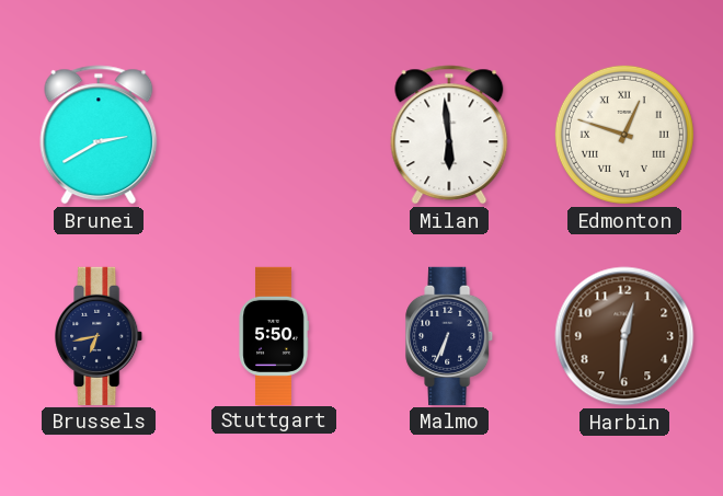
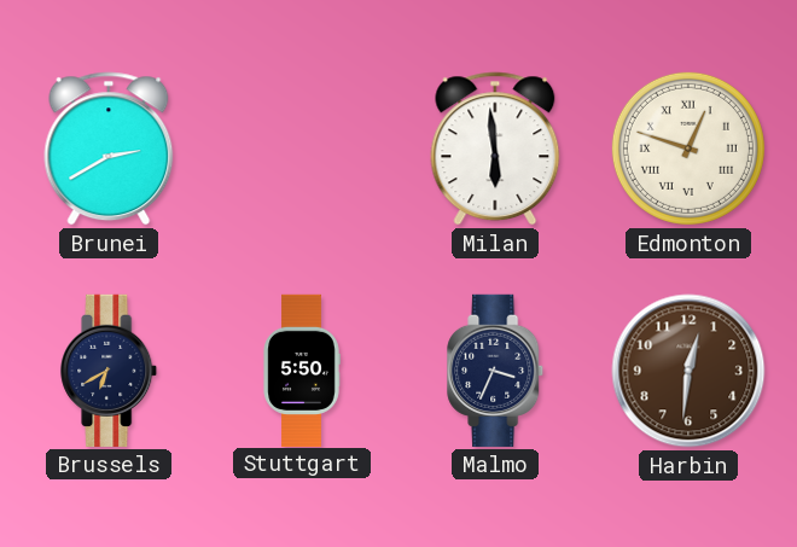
Brussels: 6:43 -> 6:40
Malmo: 6:34 -> 3:34
